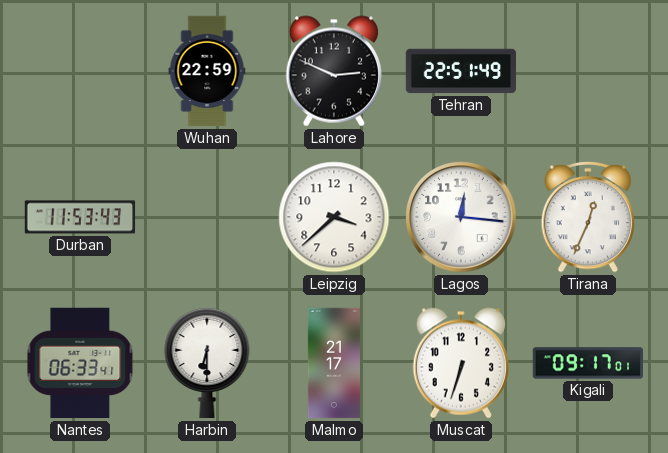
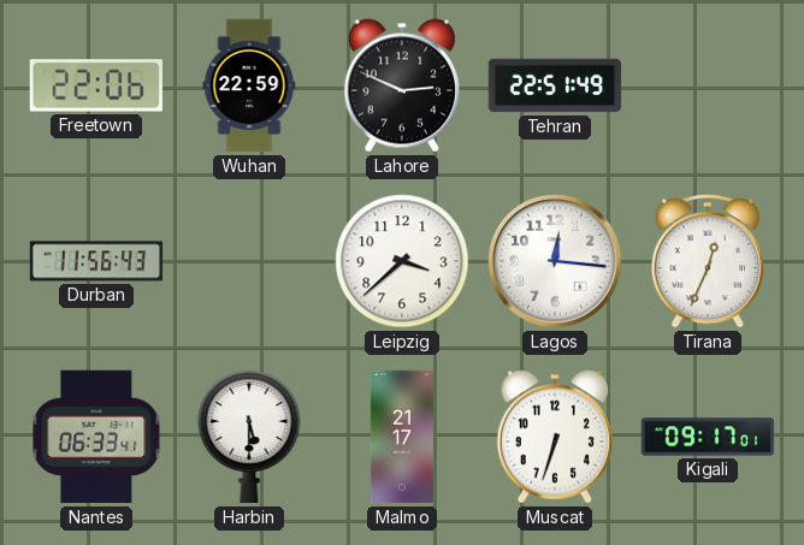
Freetown: none -> 22:06
Durban: 11:53 -> 11:56
Harbin: 6:30 -> 5:30
